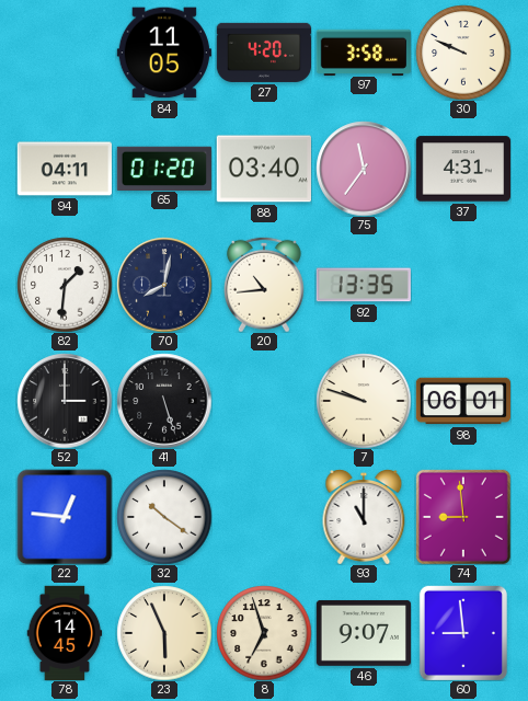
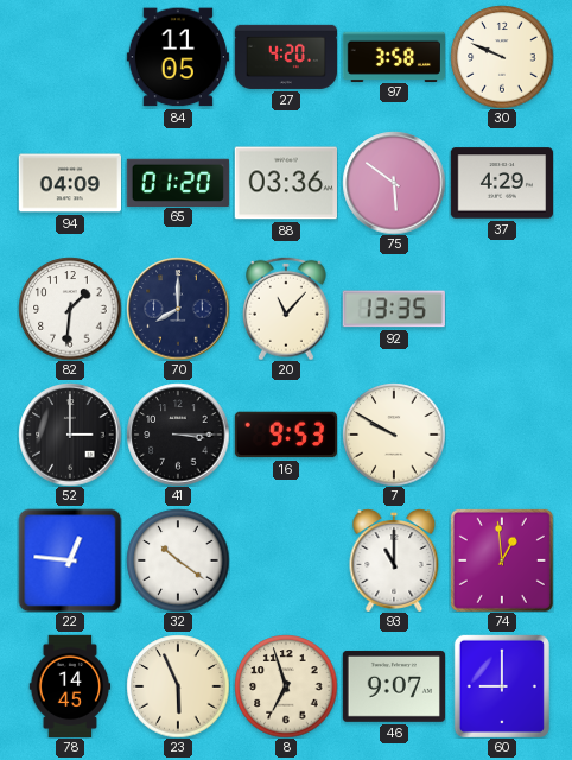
94: 04:11 -> 04:09
88: 03:40 -> 03:36
75: 11:36 -> 5:51
37: 4:31 -> 4:29
70: 8:02 -> 8:00
20: 10:44 -> 11:07
41: 5:27 -> 3:15
16: none -> 9:53
7: 9:48 -> 9:50
98: 06:01 -> none
74: 8:59 -> 12:59
60: 8:59 -> 9:00
